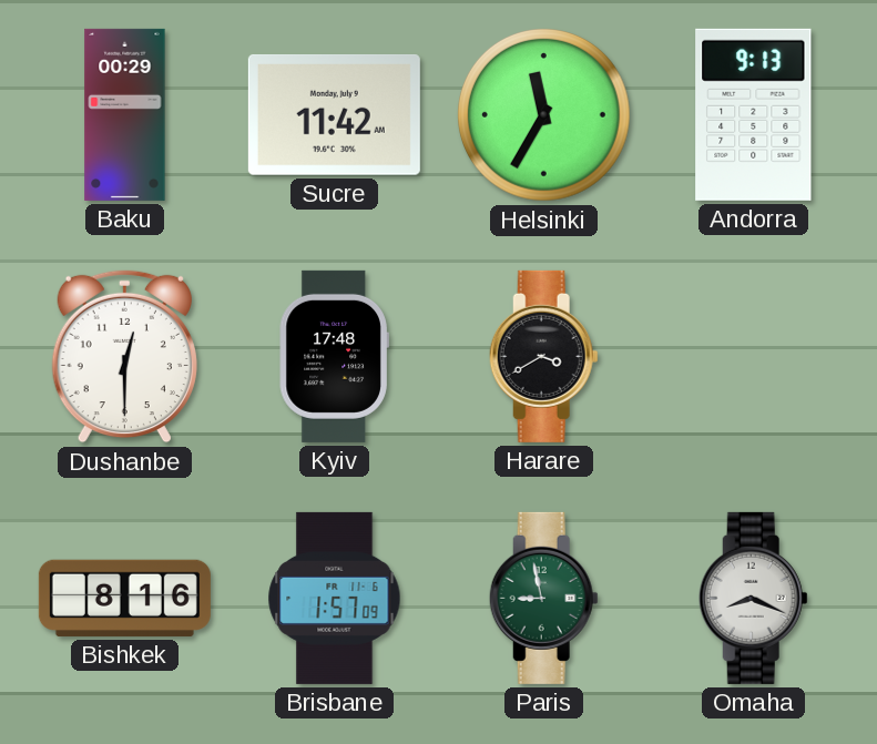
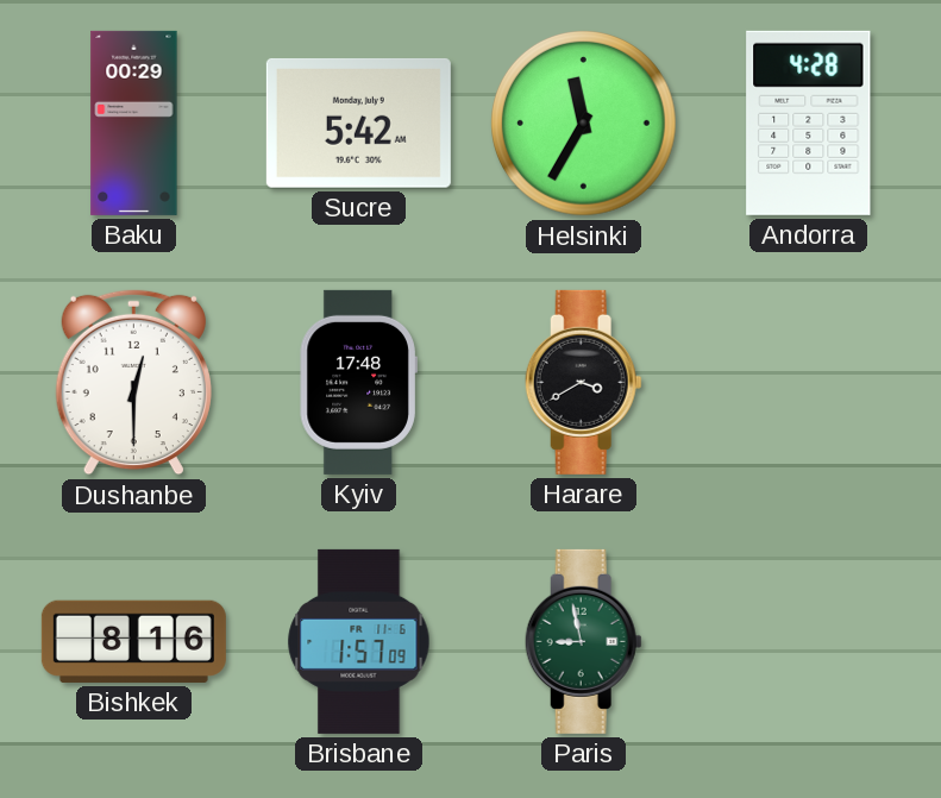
Sucre: 11:42 -> 5:42
Andorra: 9:13 -> 4:28
Omaha: 8:19 -> none
